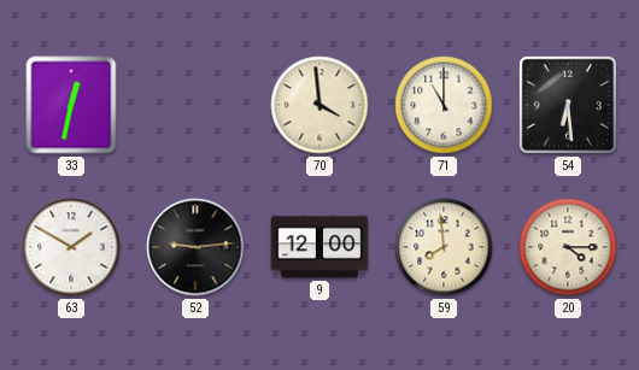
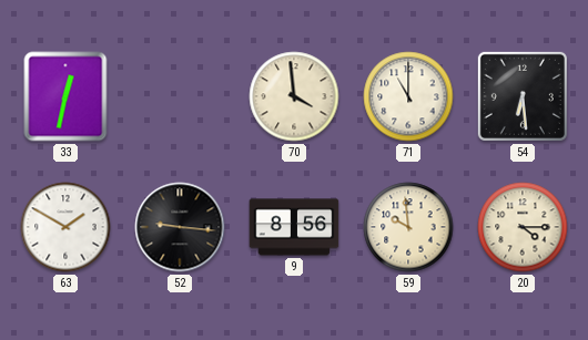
52: 9:14 -> 9:16
9: 12:00 -> 8:56
59: 7:59 -> 9:59
